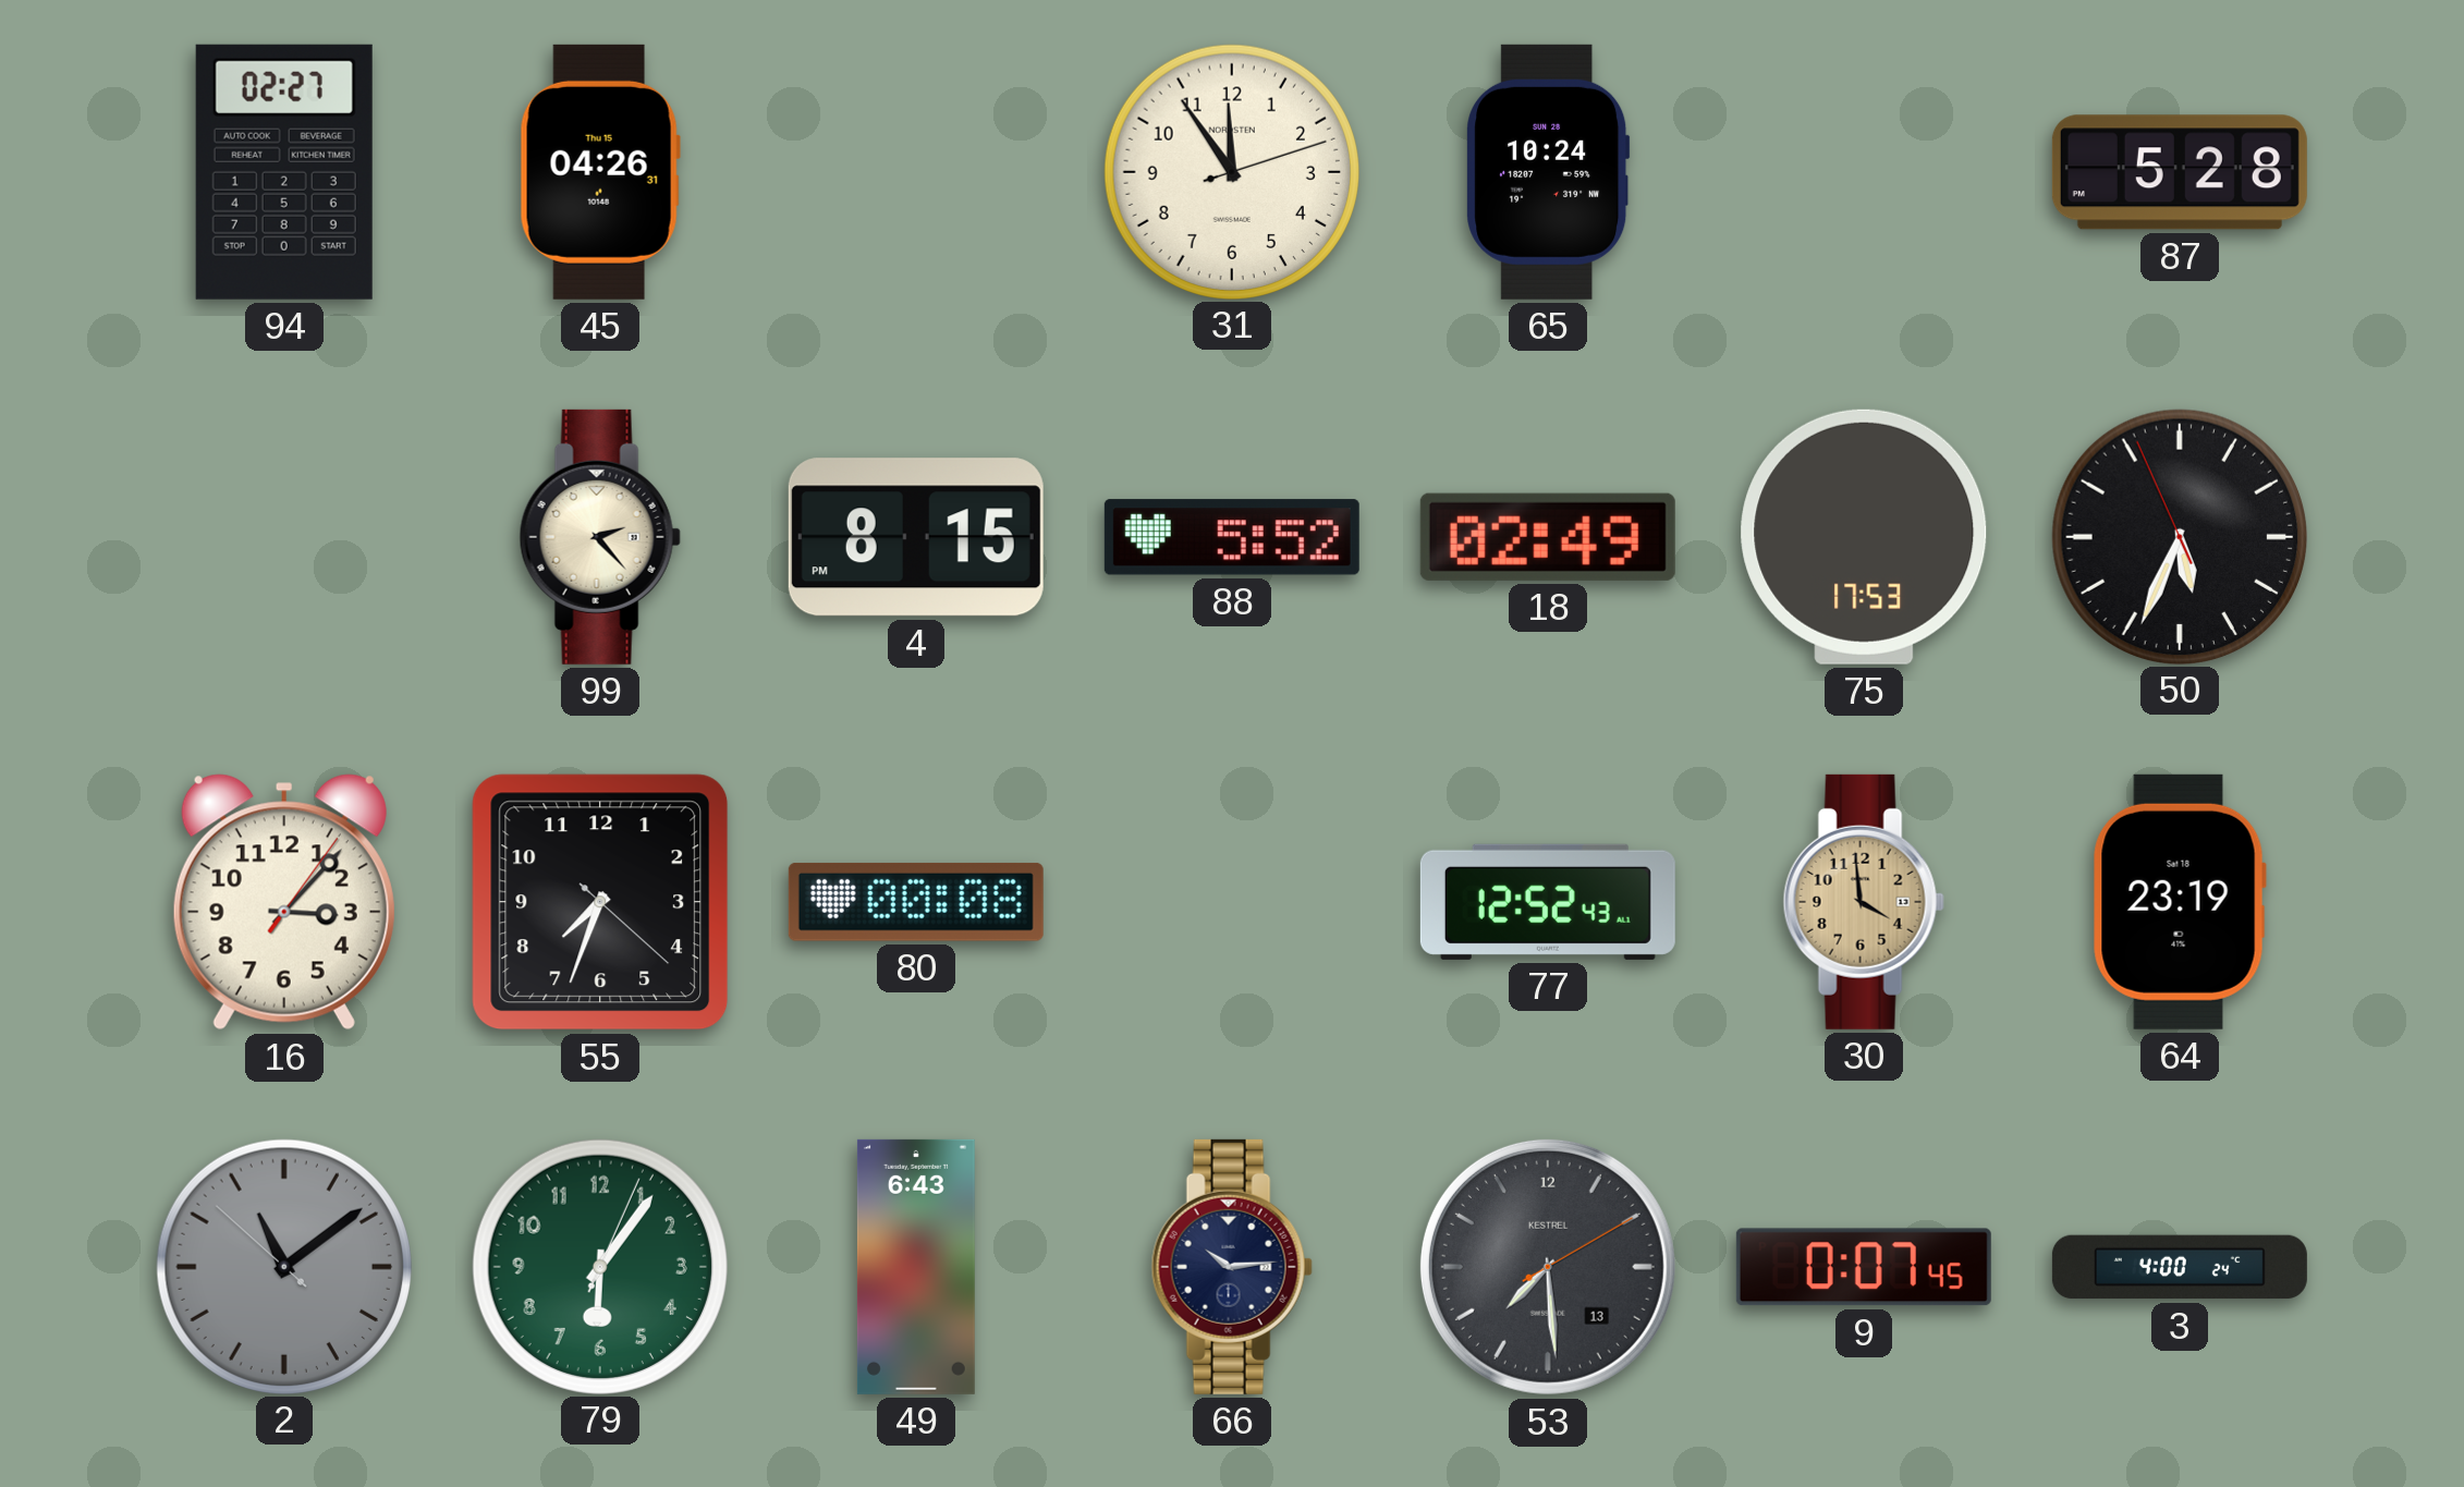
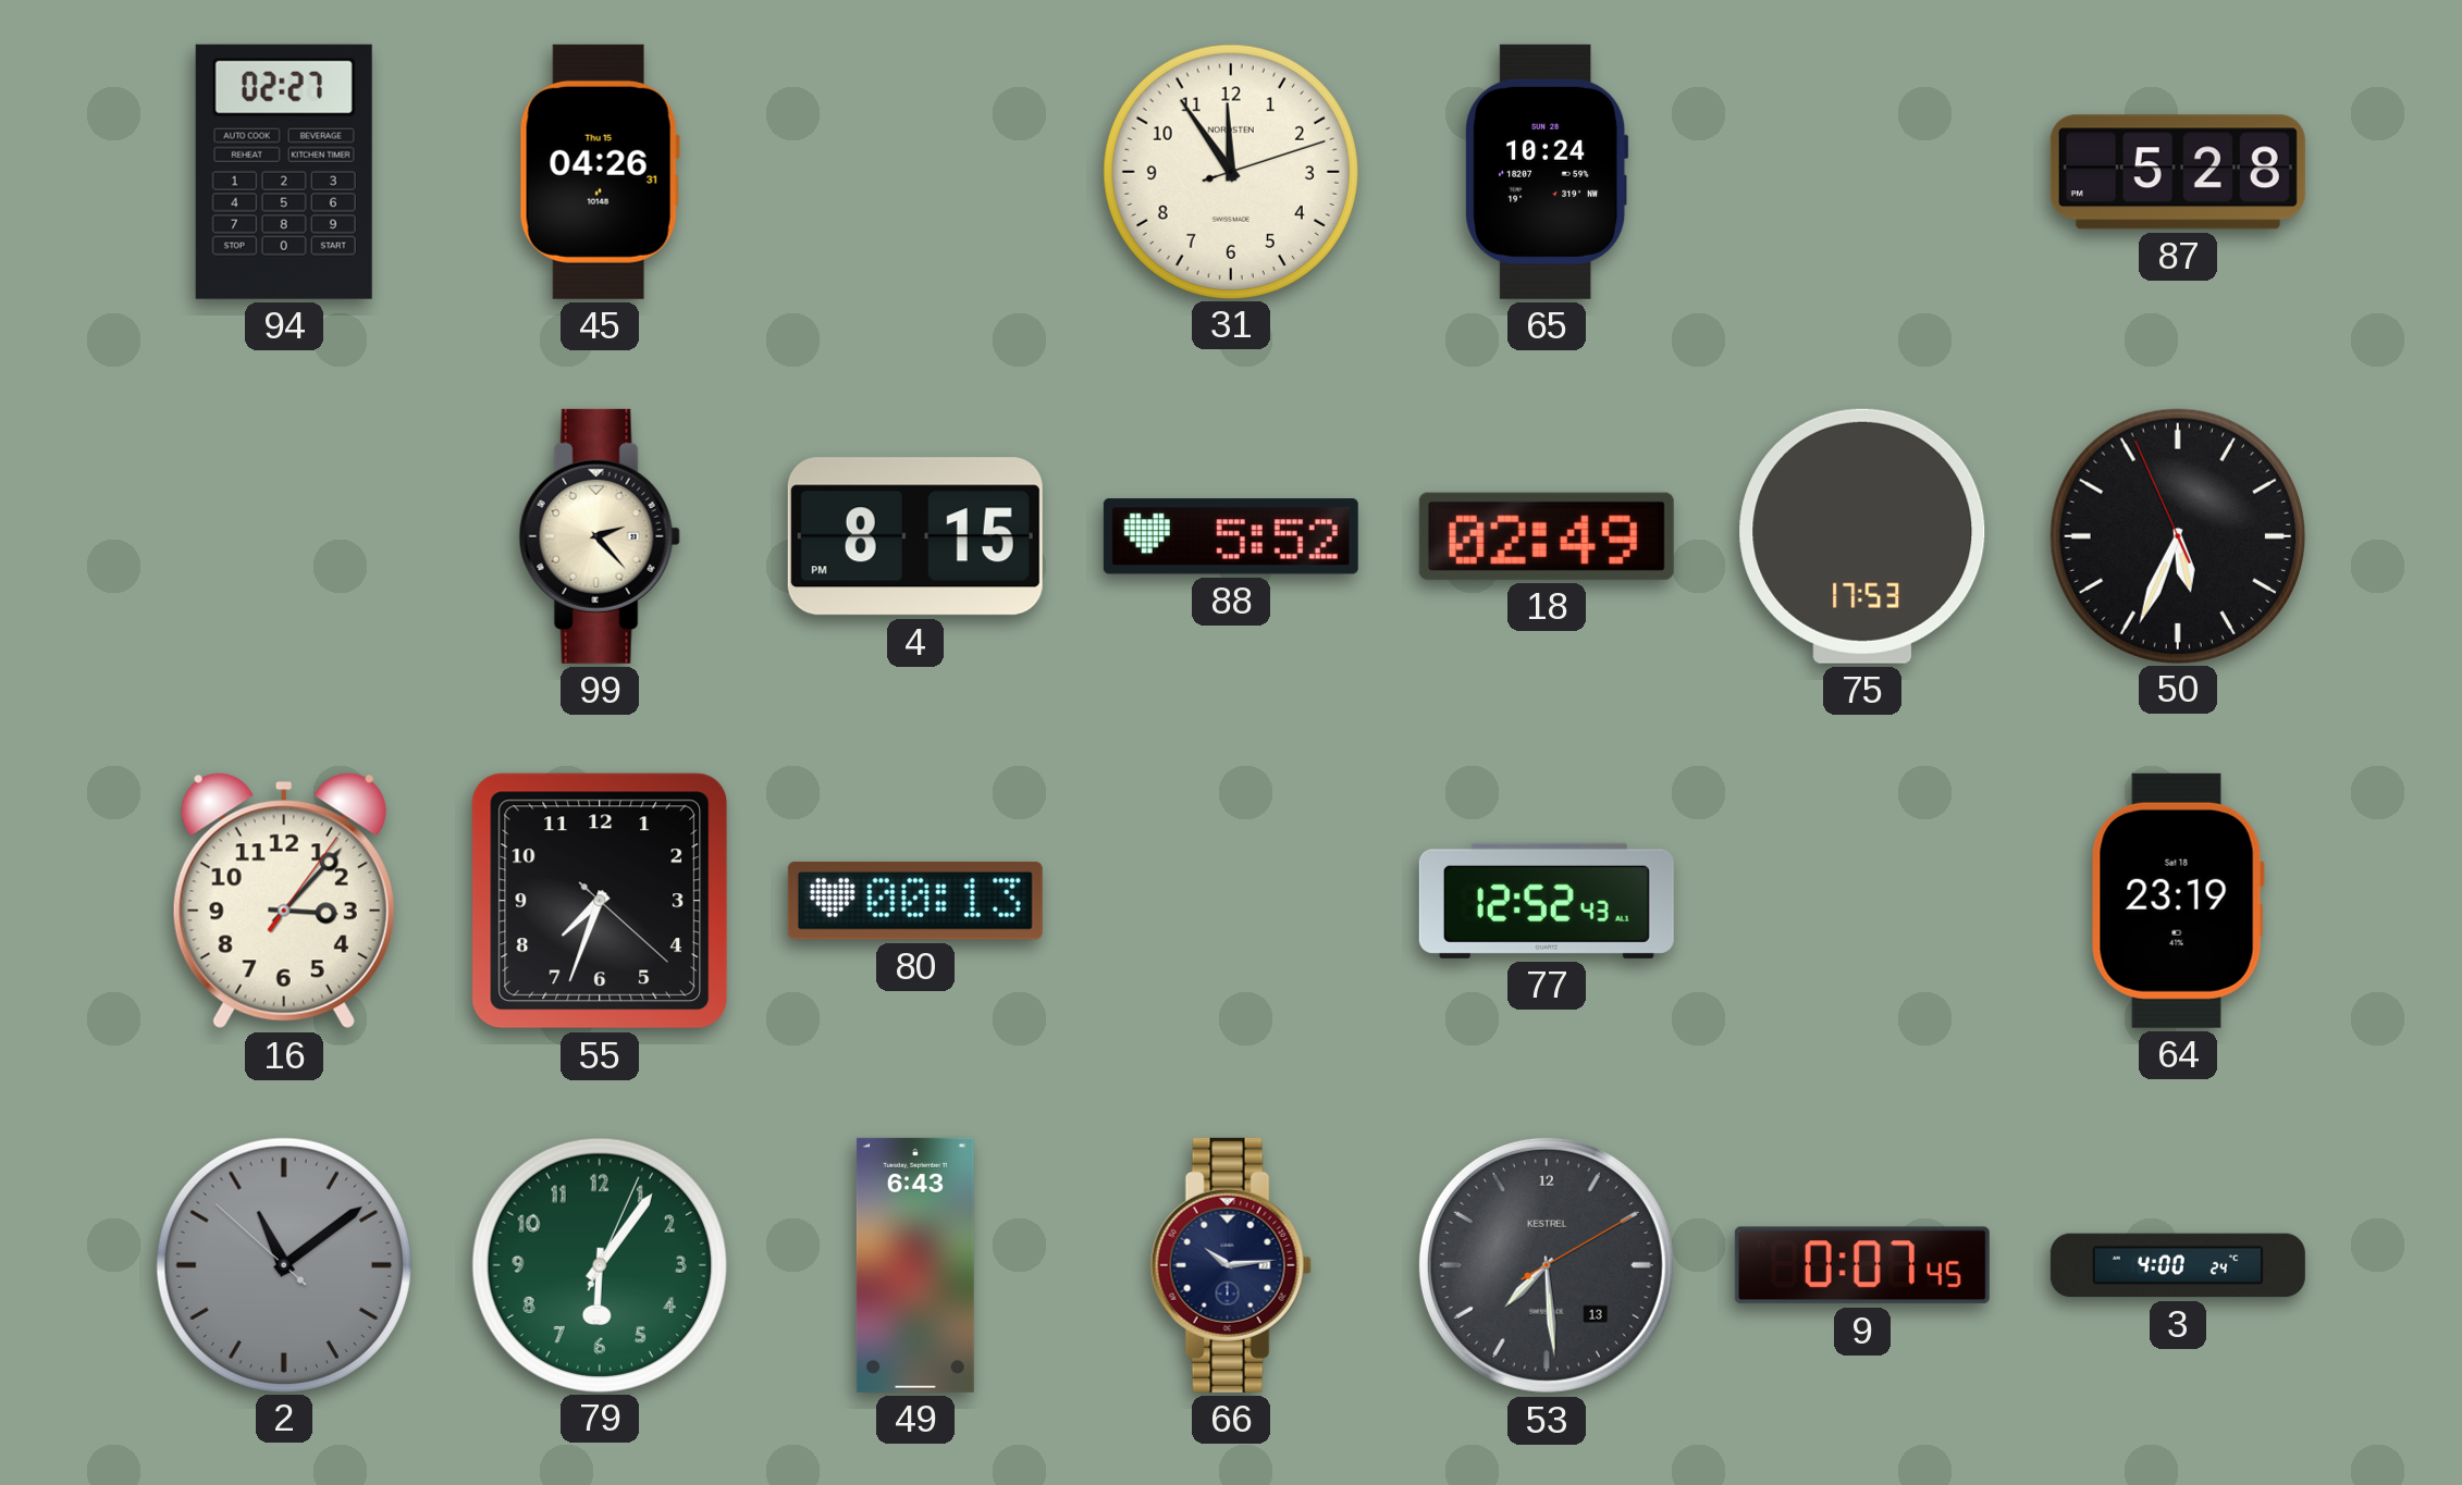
80: 00:08 -> 00:13
30: 3:59 -> none
